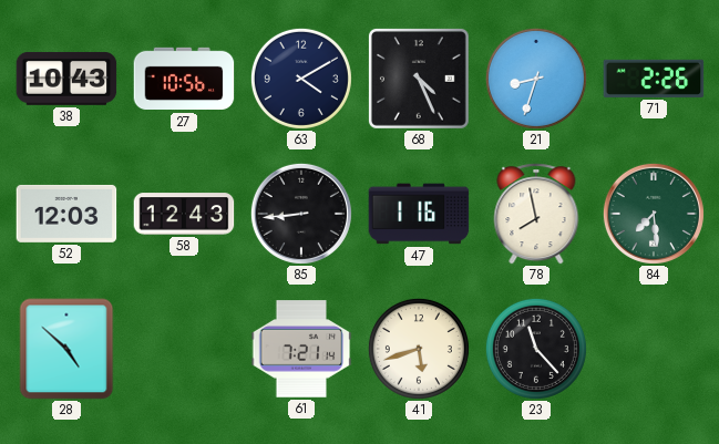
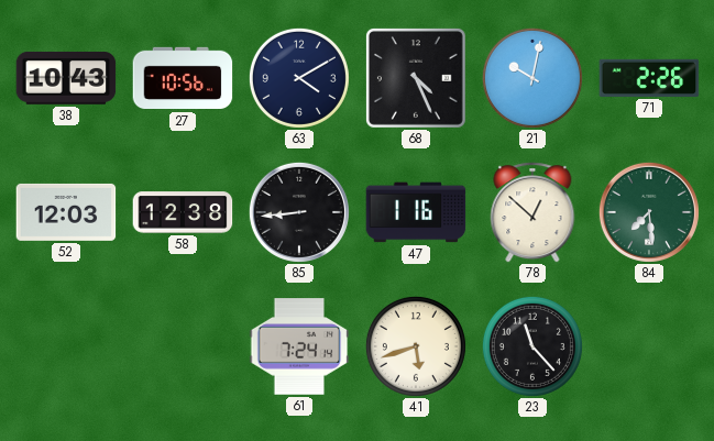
21: 8:33 -> 10:02
58: 12:43 -> 12:38
78: 7:58 -> 12:52
28: 4:52 -> none
61: 7:21 -> 7:24
